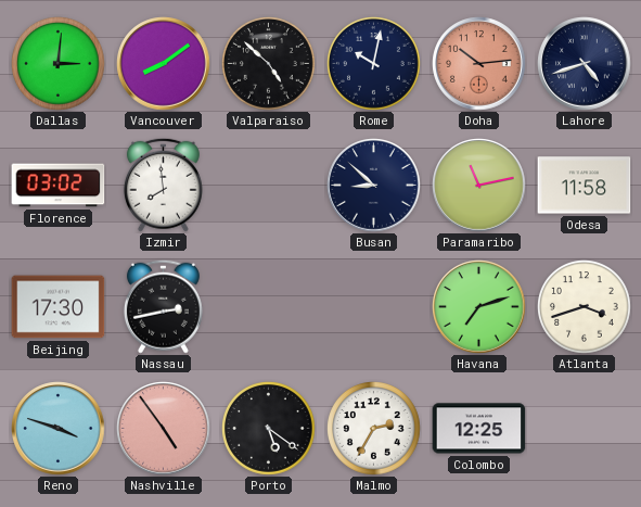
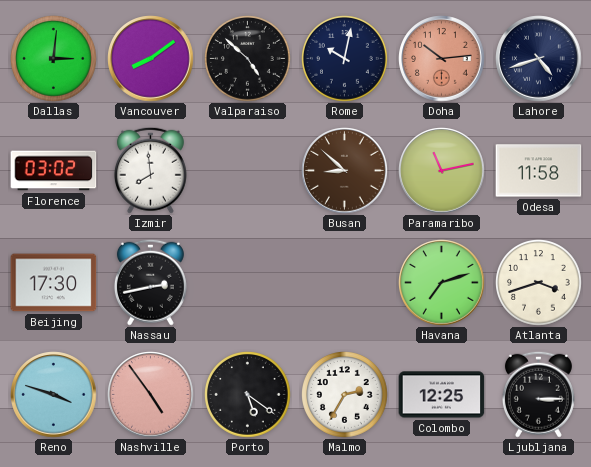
Busan dial: navy -> brown
Ljubljana: none -> 3:15
